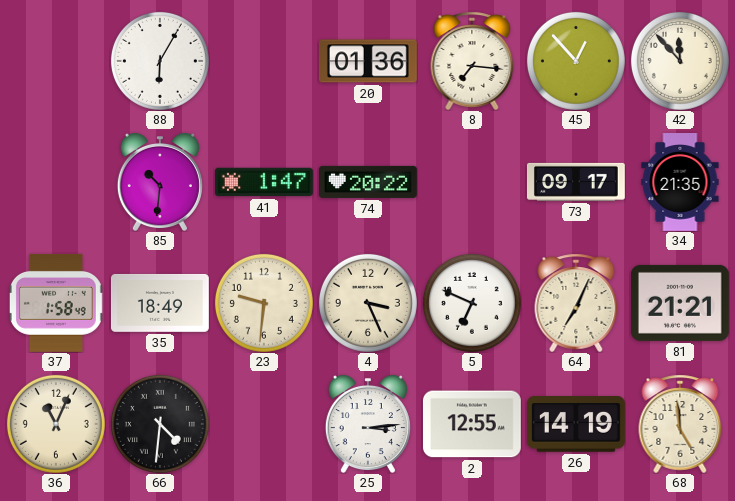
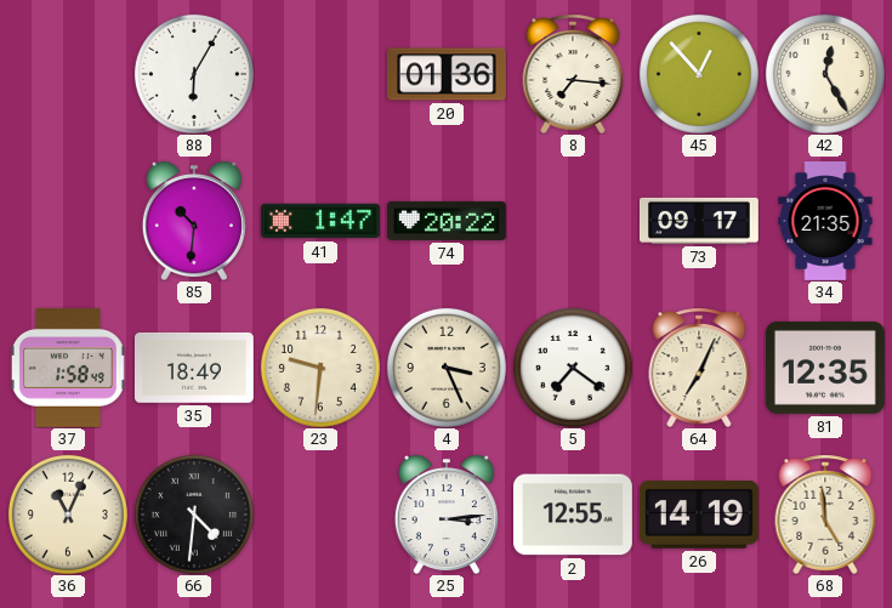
42: 11:53 -> 12:25
5: 6:49 -> 7:21
81: 21:21 -> 12:35
